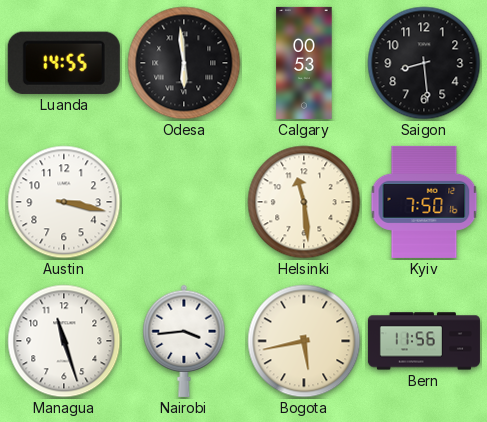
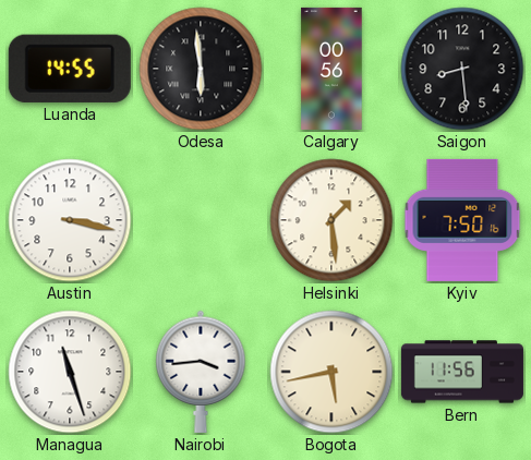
Calgary: 00:53 -> 00:56
Helsinki: 11:29 -> 1:29
